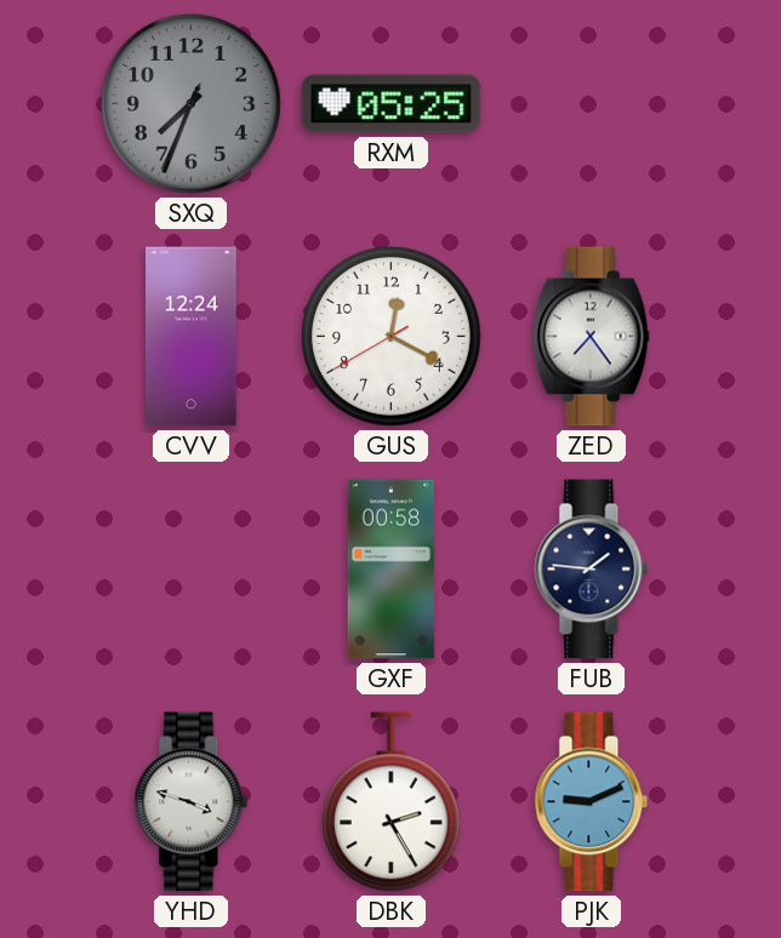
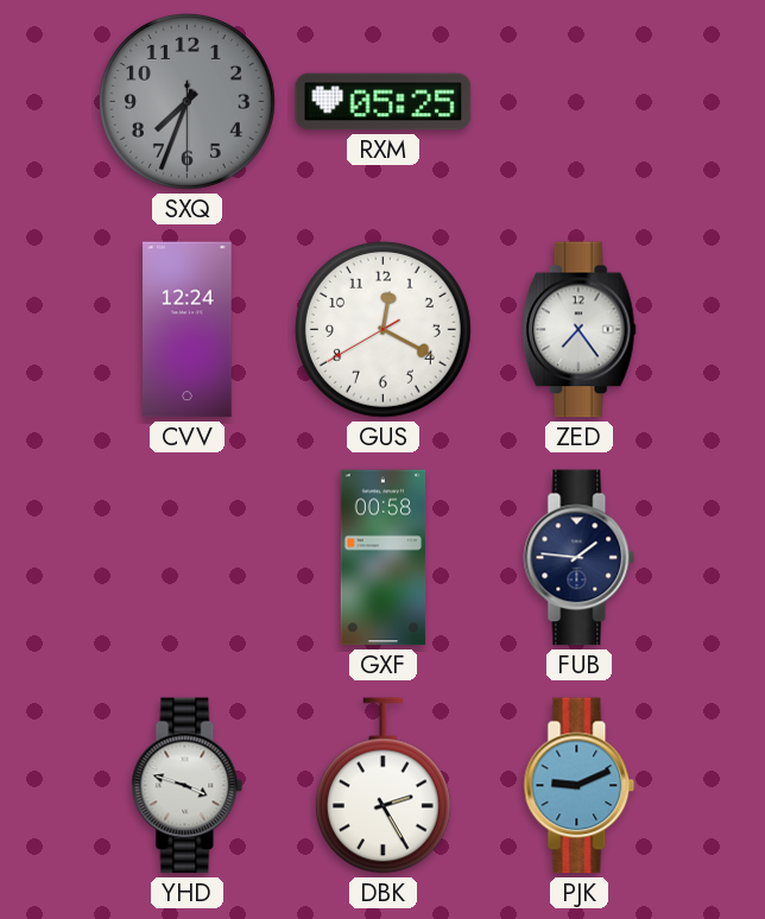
SXQ: 7:33:34 -> 7:33:30
